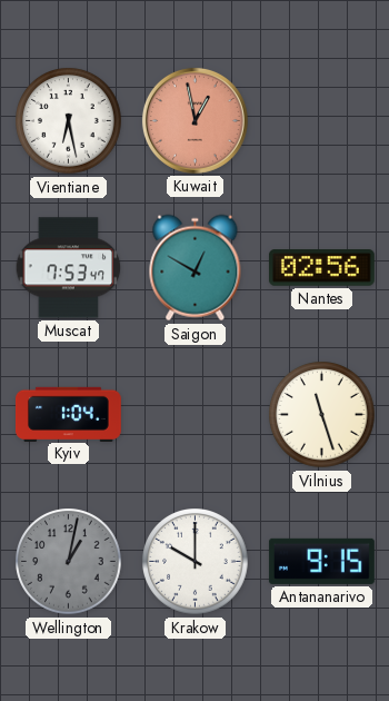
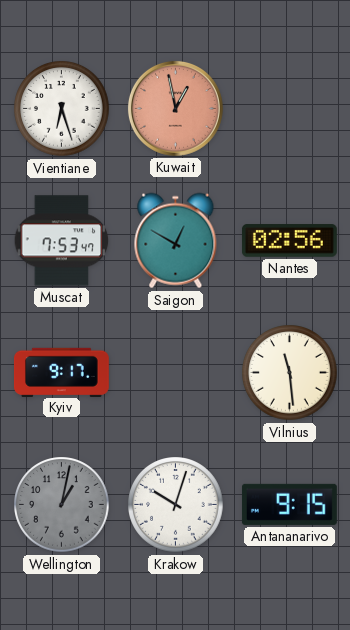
Vientiane: 6:28 -> 6:27
Kyiv: 1:04 -> 9:17
Vilnius: 11:27 -> 11:29
Krakow: 10:00 -> 10:03
